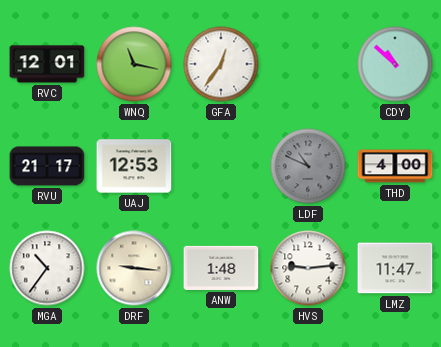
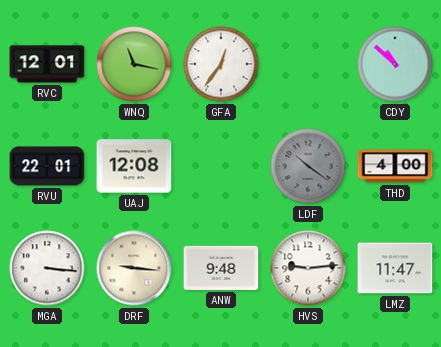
RVU: 21:17 -> 22:01
UAJ: 12:53 -> 12:08
LDF: 10:49 -> 10:21
MGA: 10:36 -> 3:16
ANW: 1:48 -> 9:48
